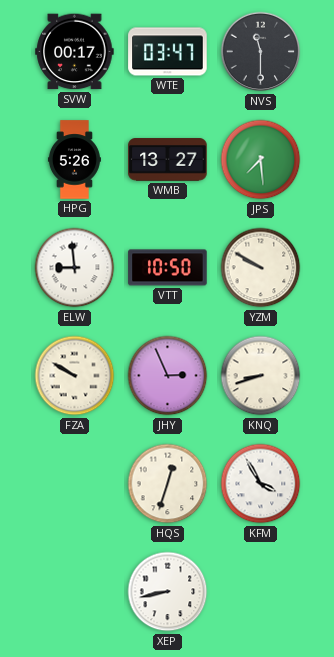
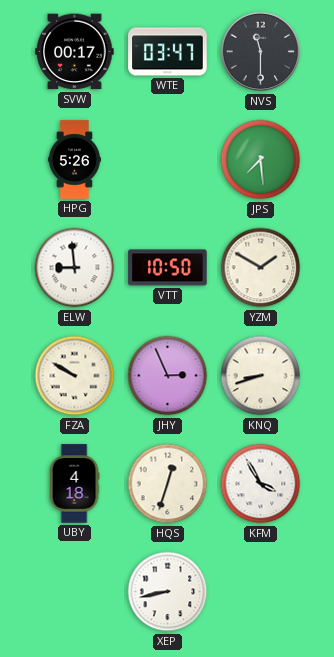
WMB: 13:27 -> none
YZM: 9:50 -> 1:50
UBY: none -> 4:18
